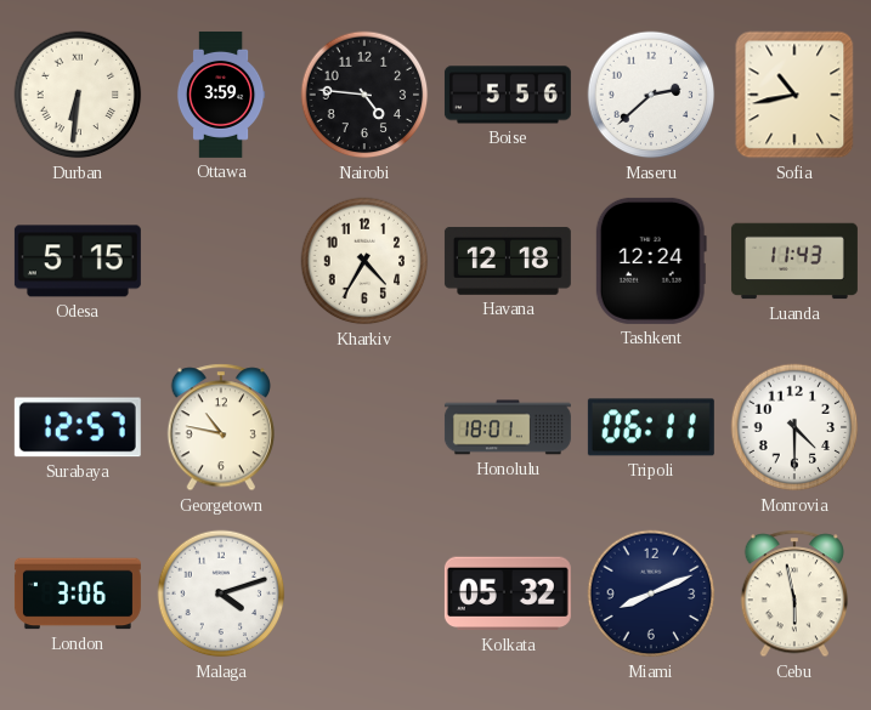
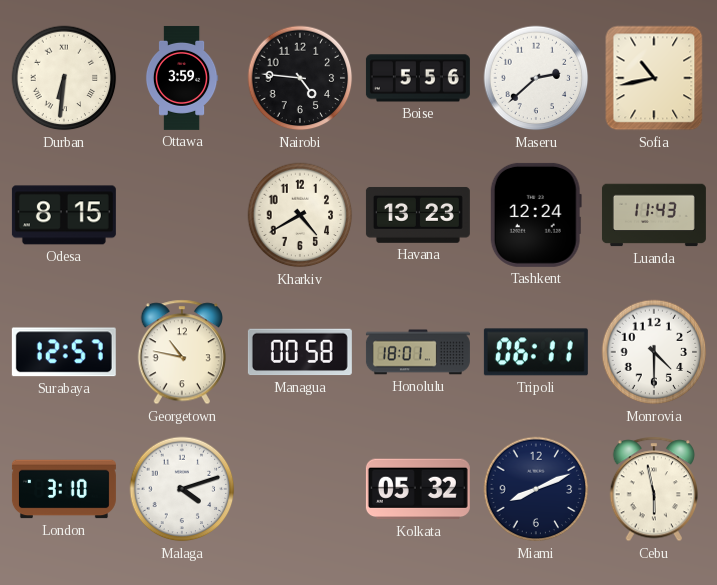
Odesa: 5:15 -> 8:15
Kharkiv: 4:35 -> 4:40
Havana: 12:18 -> 13:23
Managua: none -> 00:58
London: 3:06 -> 3:10
